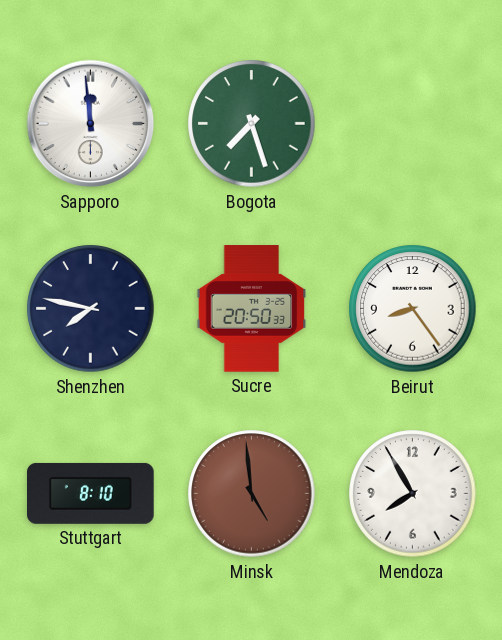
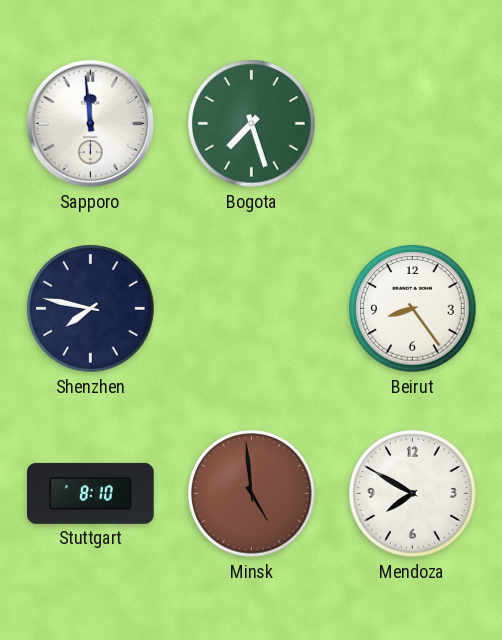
Sucre: 20:50 -> none
Mendoza: 7:55 -> 7:50
